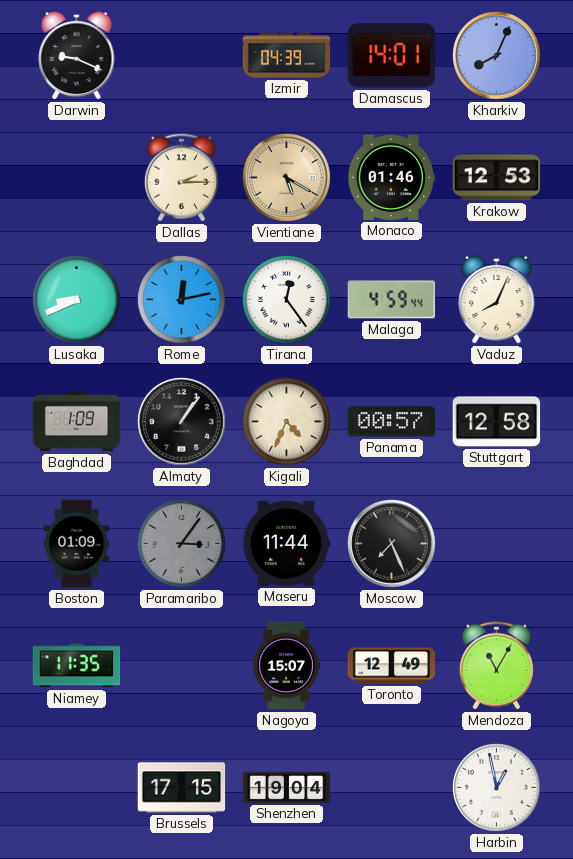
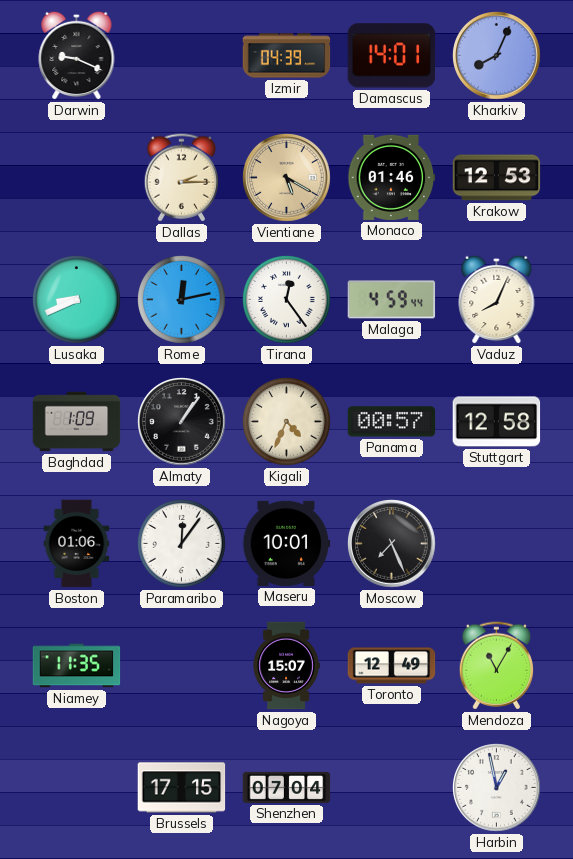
Boston: 01:09 -> 01:06
Paramaribo: 3:06 -> 12:06
Paramaribo dial: grey -> white
Maseru: 11:44 -> 10:01
Shenzhen: 19:04 -> 07:04
